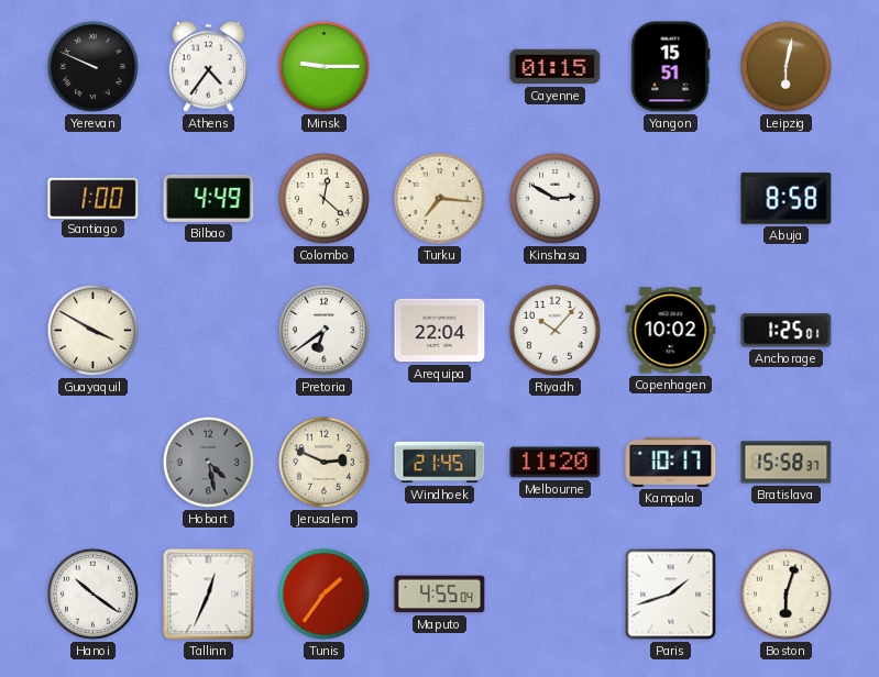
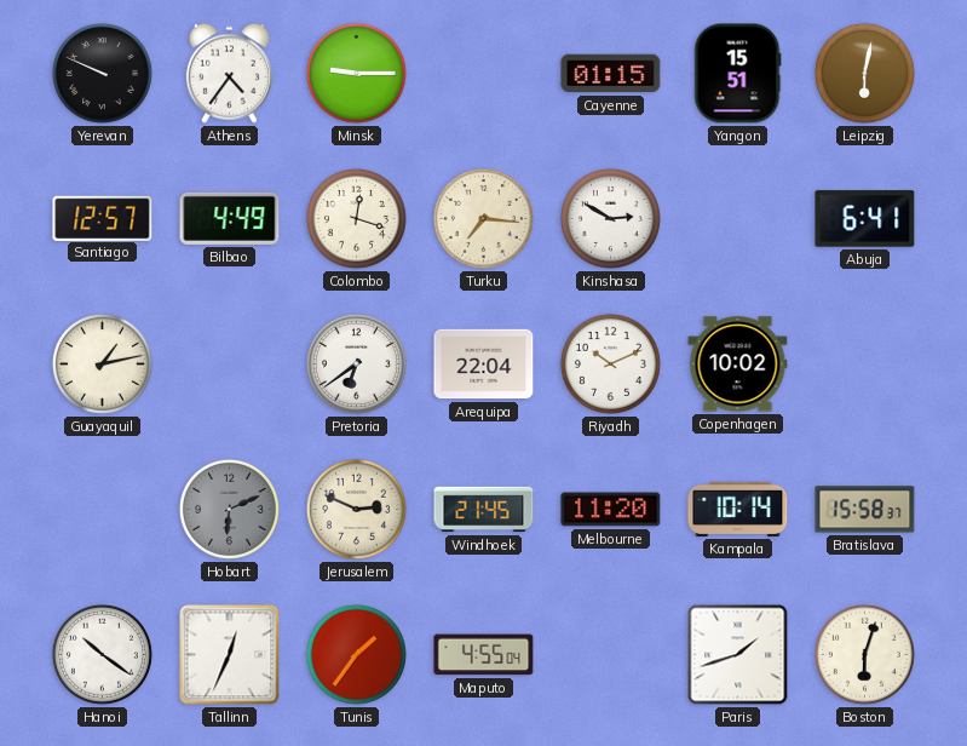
Santiago: 1:00 -> 12:57
Colombo: 12:22 -> 12:18
Abuja: 8:58 -> 6:41
Guayaquil: 3:50 -> 1:13
Riyadh: 10:07 -> 10:11
Anchorage: 1:25 -> none
Hobart: 4:28 -> 6:11
Kampala: 10:17 -> 10:14
